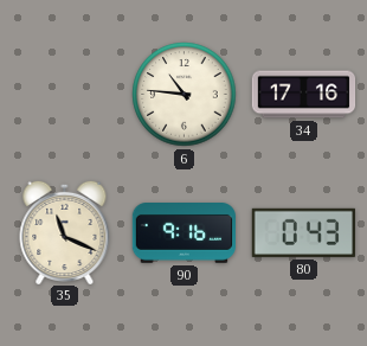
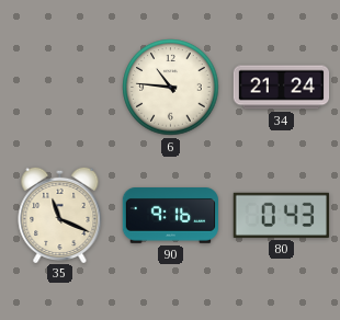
34: 17:16 -> 21:24
